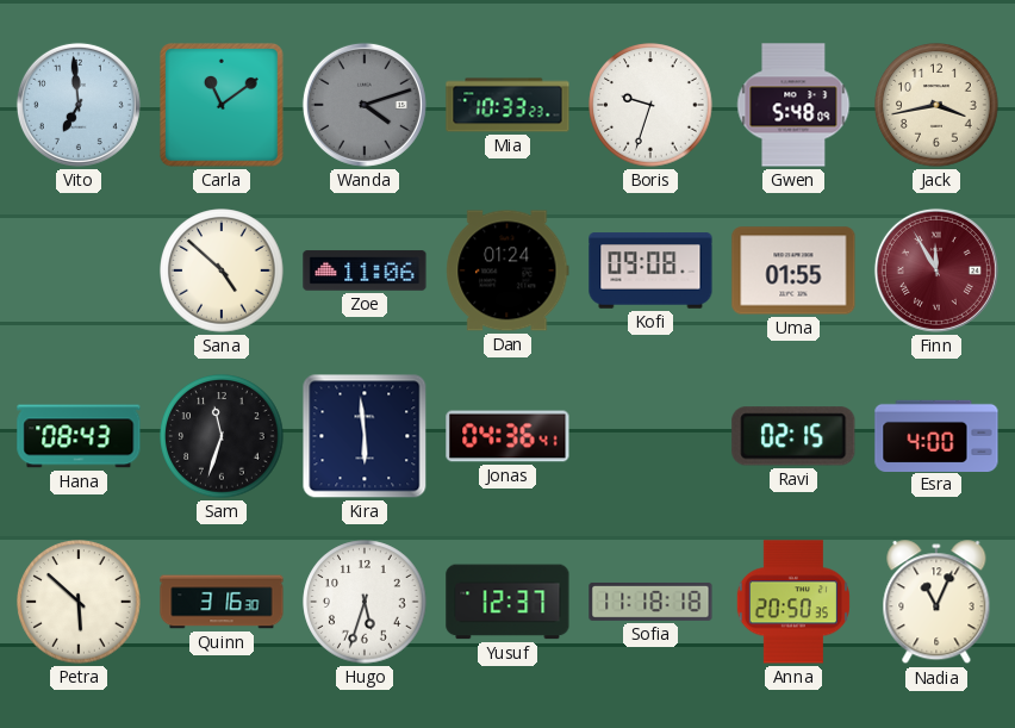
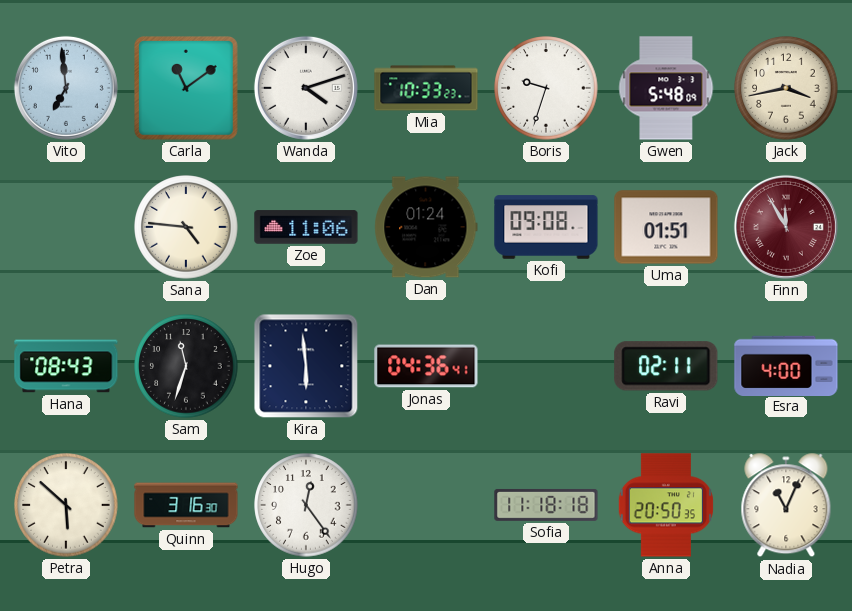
Wanda dial: grey -> white
Sana: 4:52 -> 4:46
Uma: 01:55 -> 01:51
Ravi: 02:15 -> 02:11
Hugo: 5:33 -> 12:24
Yusuf: 12:37 -> none
